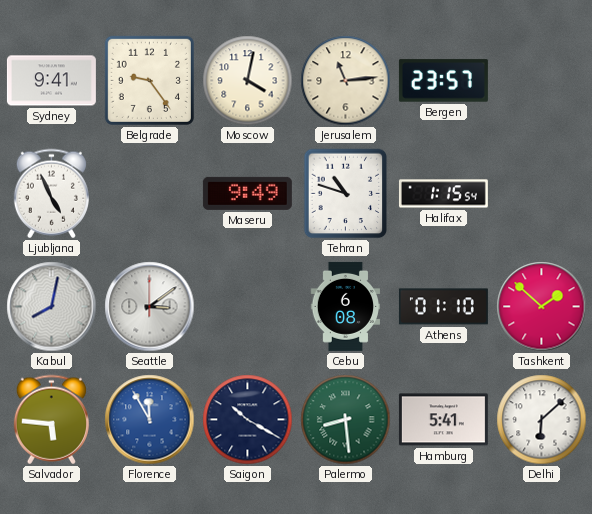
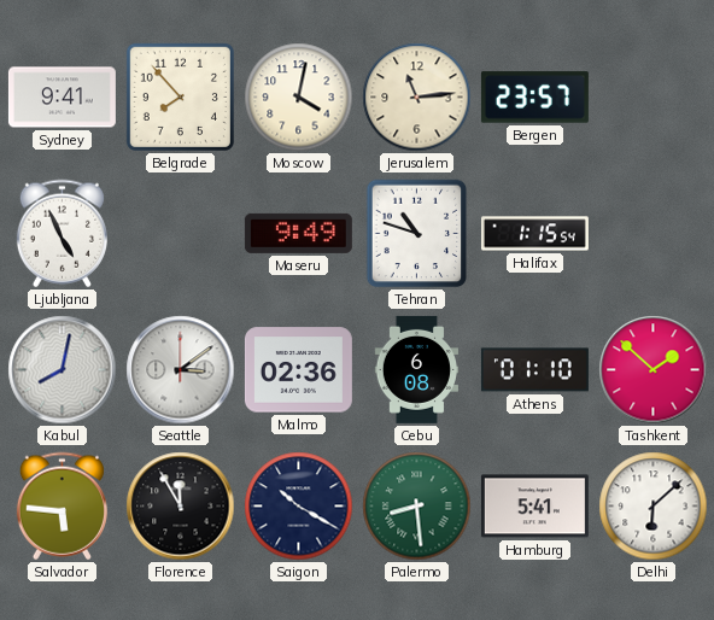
Belgrade: 9:24 -> 7:53
Malmo: none -> 02:36
Florence dial: blue -> black
